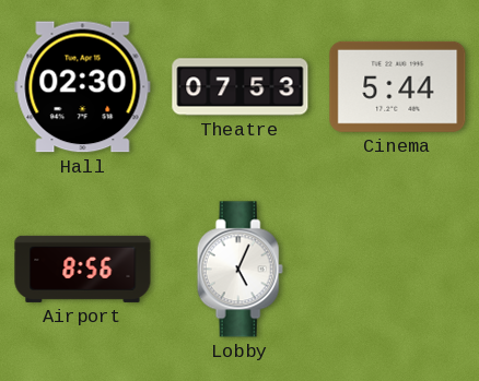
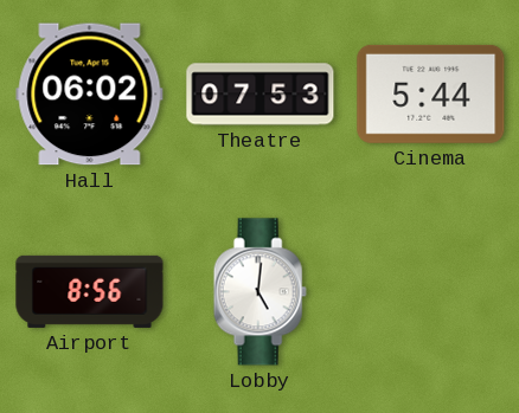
Hall: 02:30 -> 06:02
Lobby: 5:04 -> 5:01
